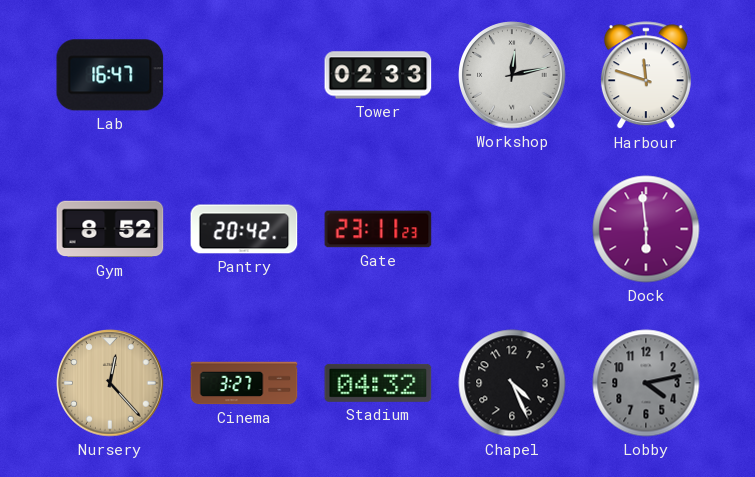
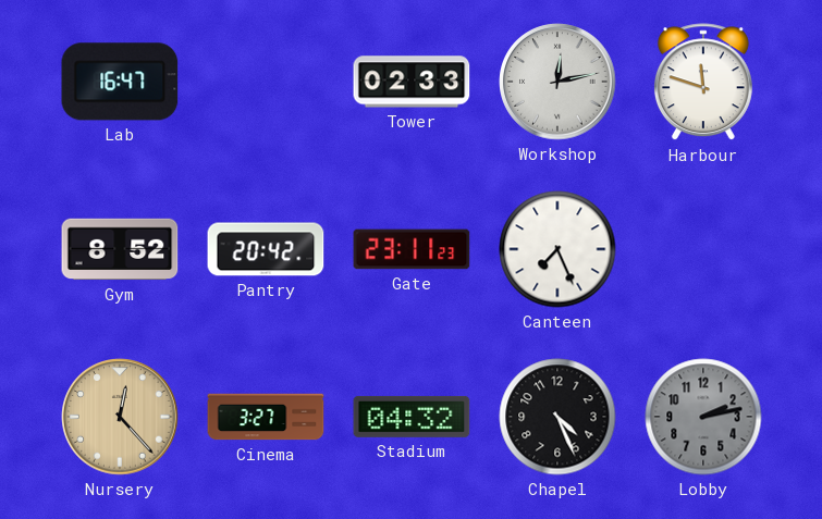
Canteen: none -> 7:26
Dock: 5:59 -> none
Lobby: 4:13 -> 2:13
